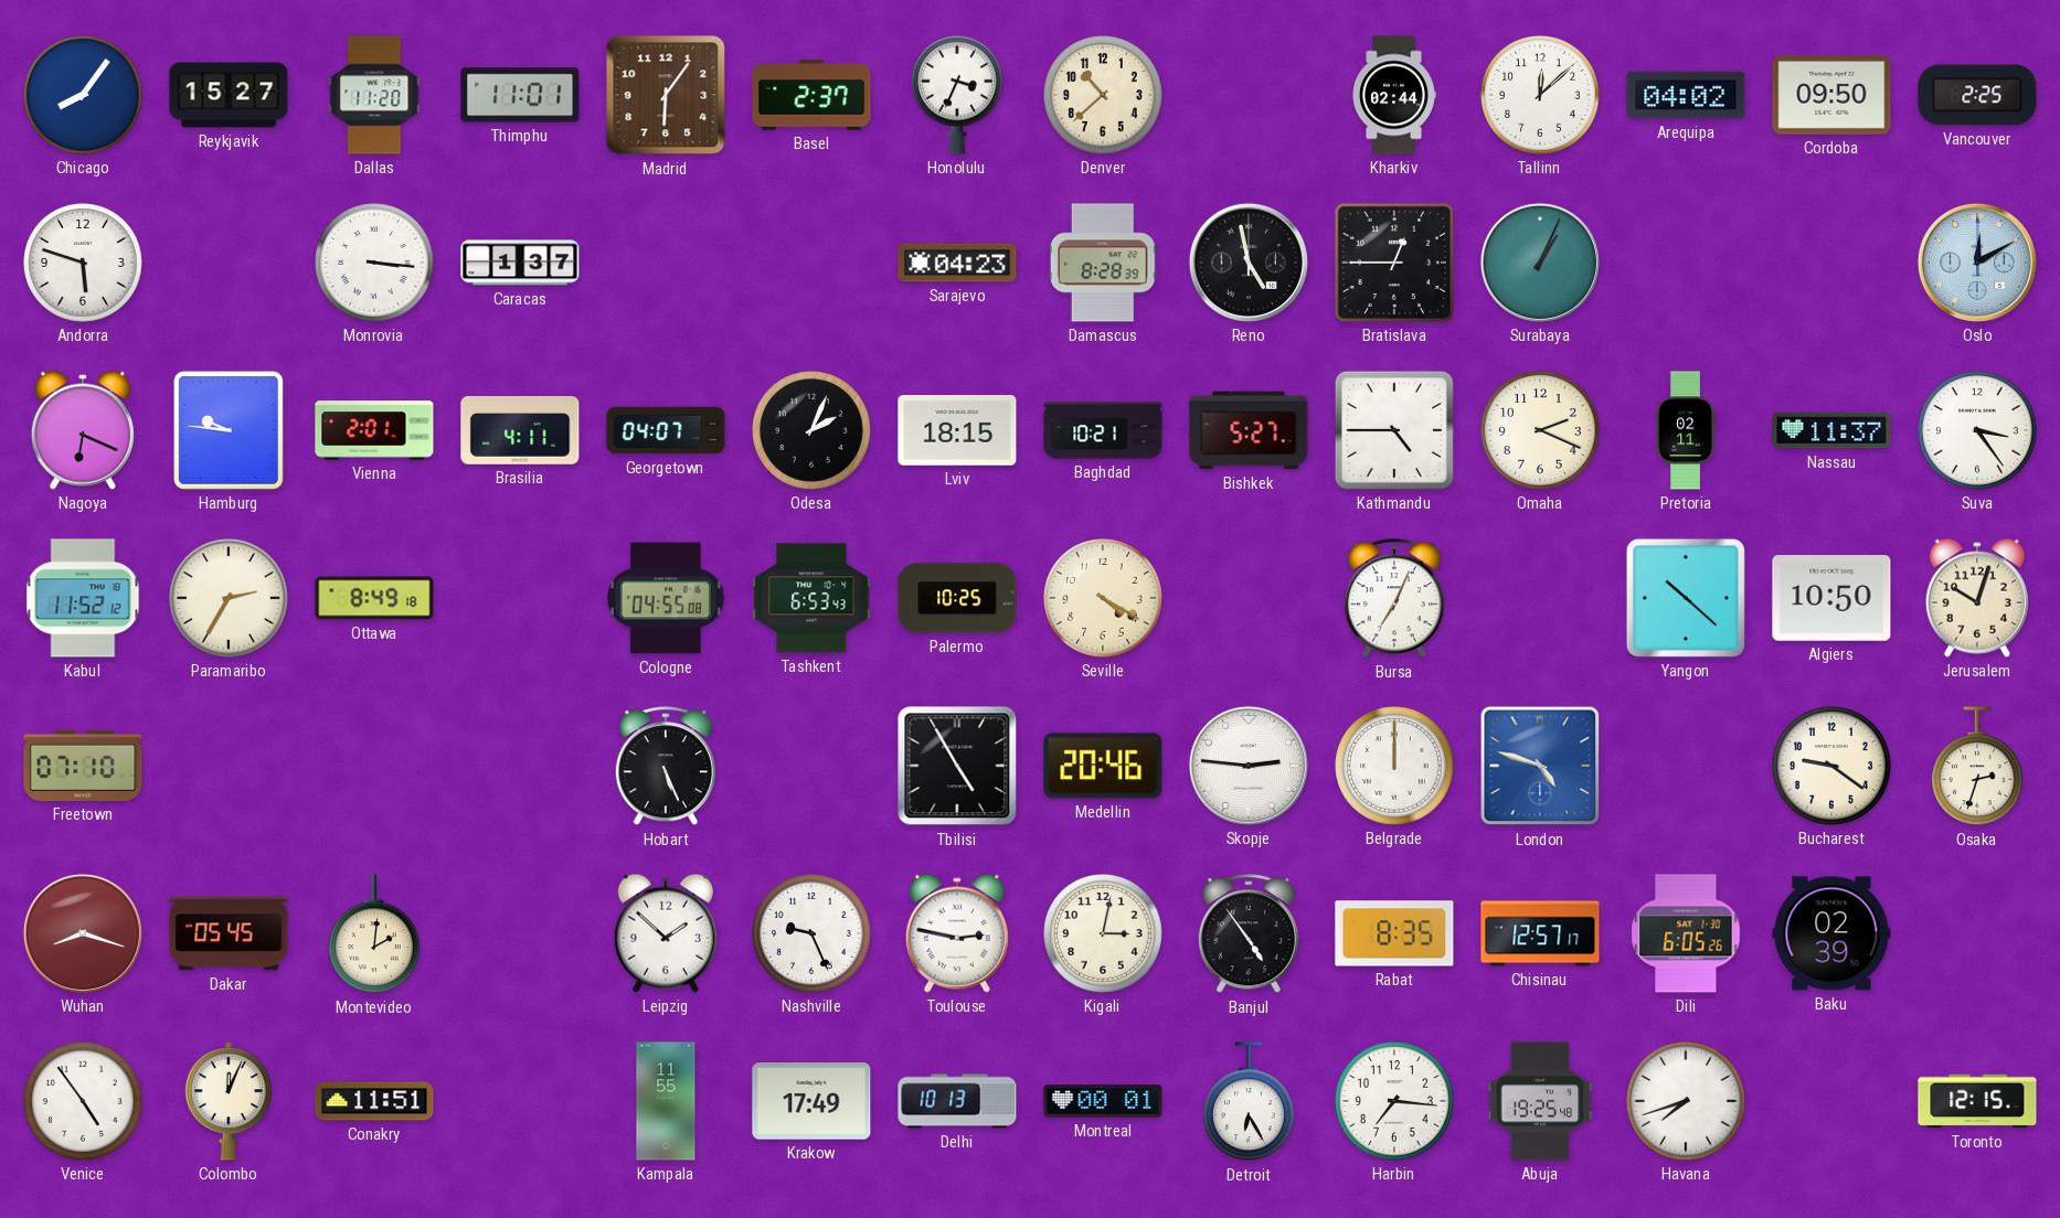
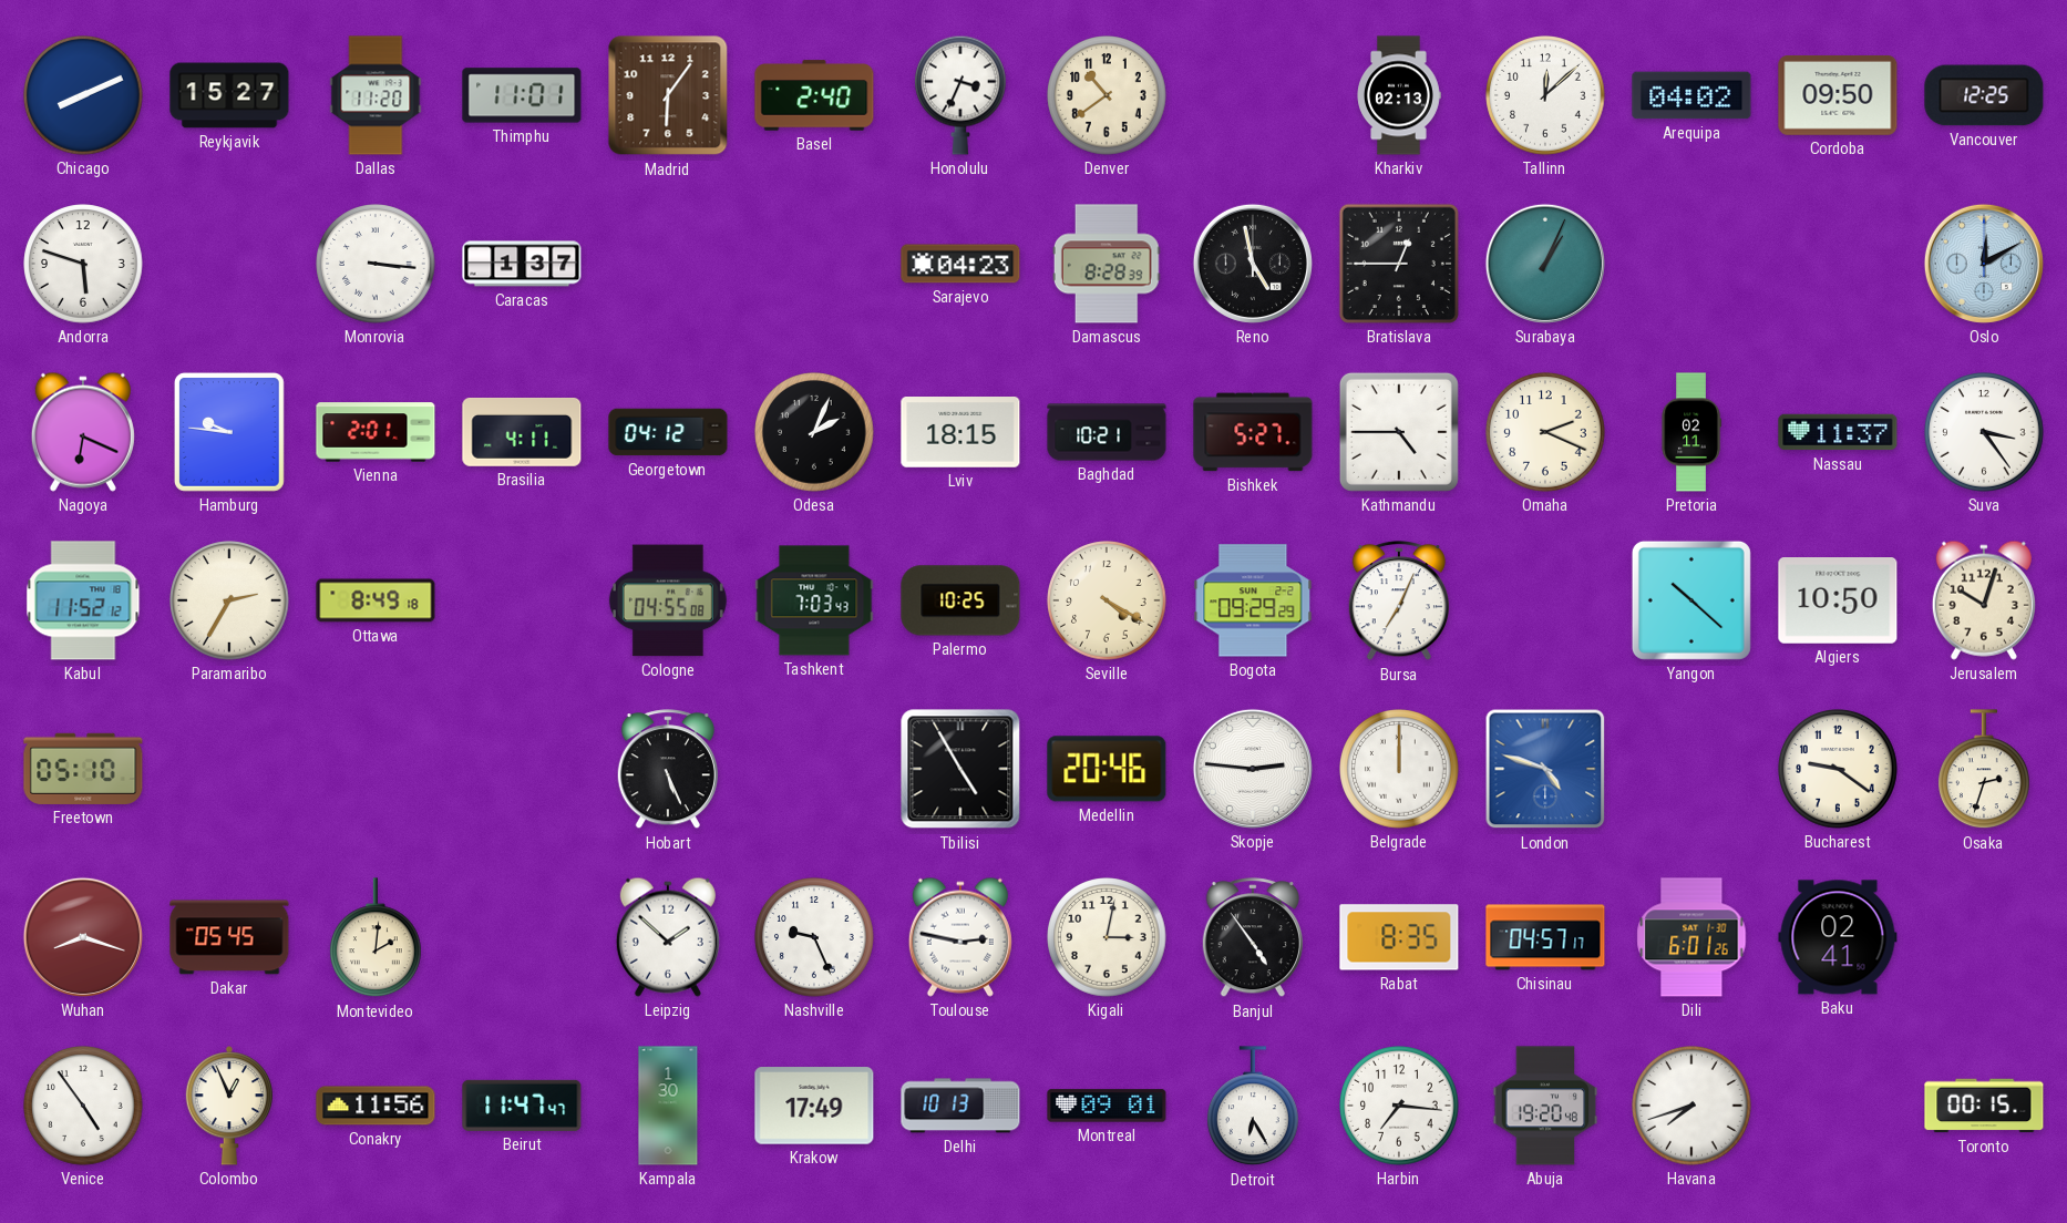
Chicago: 8:06 -> 8:11
Basel: 2:37 -> 2:40
Denver: 10:38 -> 10:39
Kharkiv: 02:44 -> 02:13
Vancouver: 2:25 -> 12:25
Georgetown: 04:07 -> 04:12
Tashkent: 6:53 -> 7:03
Bogota: none -> 09:29
Freetown: 07:10 -> 05:10
Chisinau: 12:57 -> 04:57
Dili: 6:05 -> 6:01
Baku: 02:39 -> 02:41
Colombo: 12:04 -> 12:56
Conakry: 11:51 -> 11:56
Beirut: none -> 11:47
Kampala: 11:55 -> 1:30
Montreal: 00:01 -> 09:01
Abuja: 19:25 -> 19:20
Toronto: 12:15 -> 00:15
